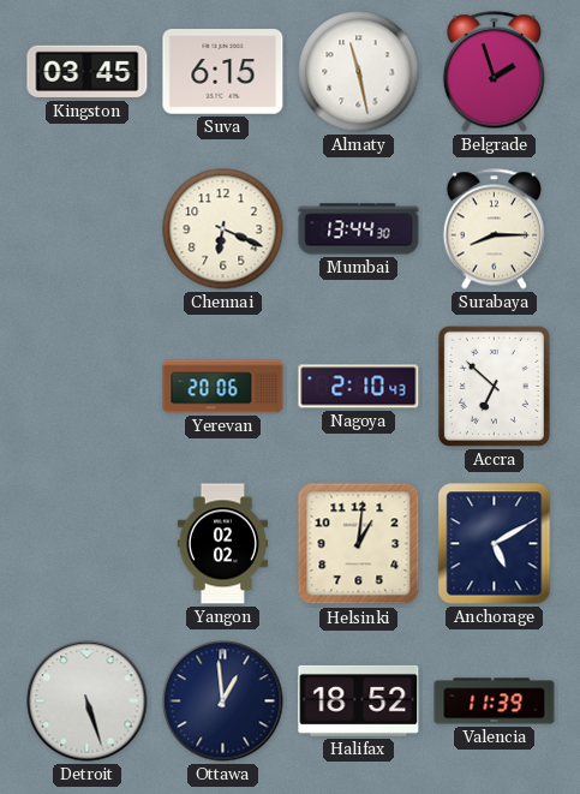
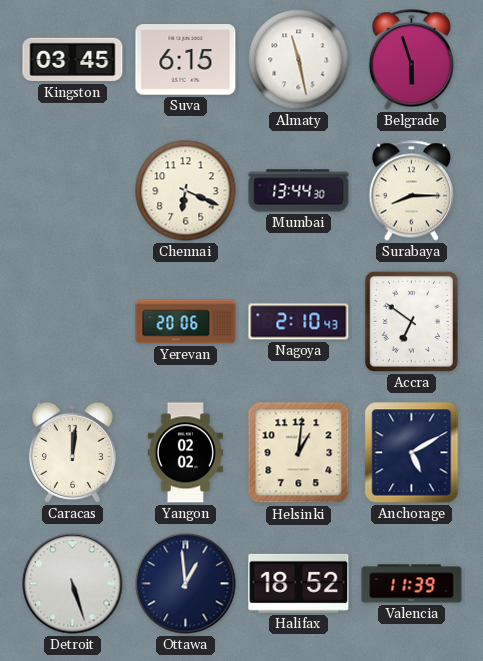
Belgrade: 1:57 -> 5:57
Accra: 6:52 -> 6:51
Caracas: none -> 12:01
